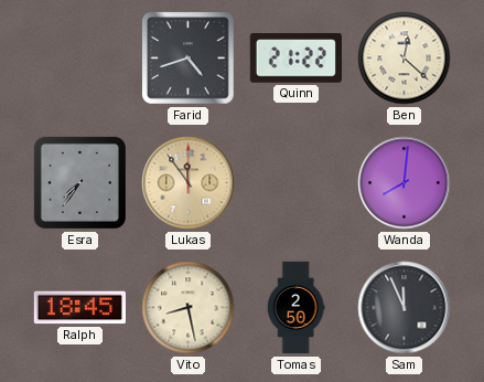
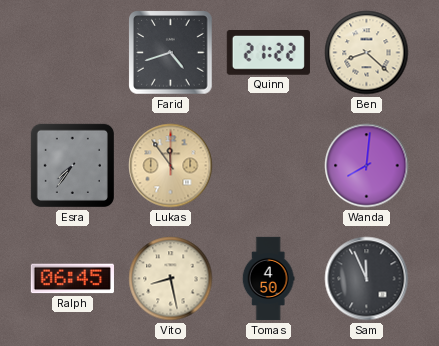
Ben: 12:22 -> 8:22
Ralph: 18:45 -> 06:45
Tomas: 2:50 -> 4:50
